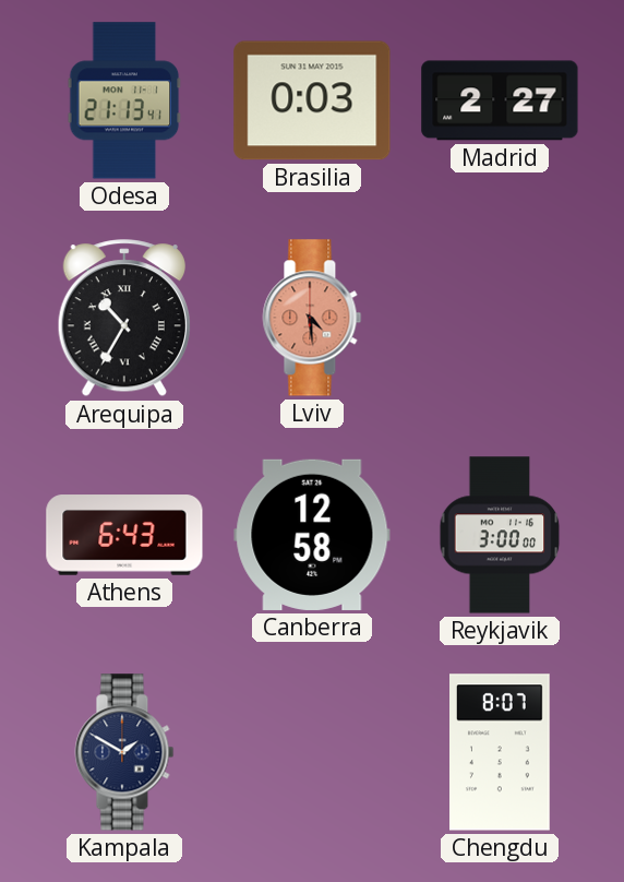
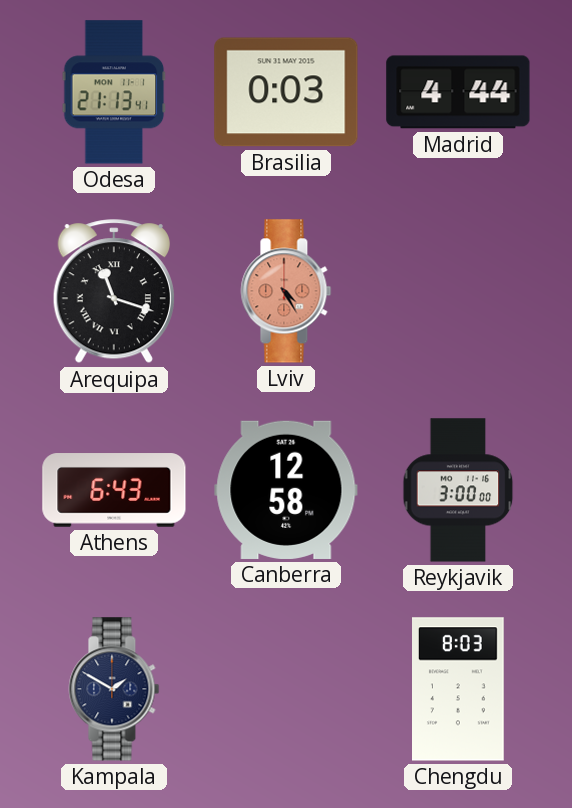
Madrid: 2:27 -> 4:44
Arequipa: 10:35 -> 11:18
Lviv: 4:29 -> 4:25
Chengdu: 8:07 -> 8:03
